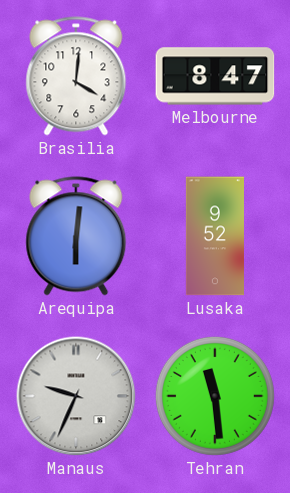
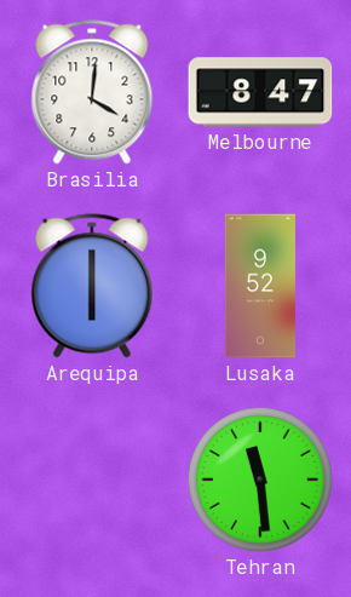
Arequipa: 6:01 -> 6:00
Manaus: 9:34 -> none
